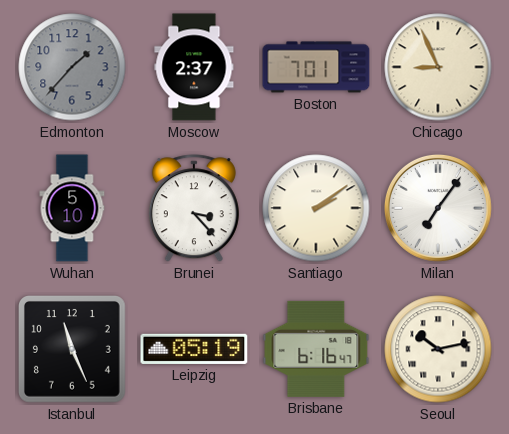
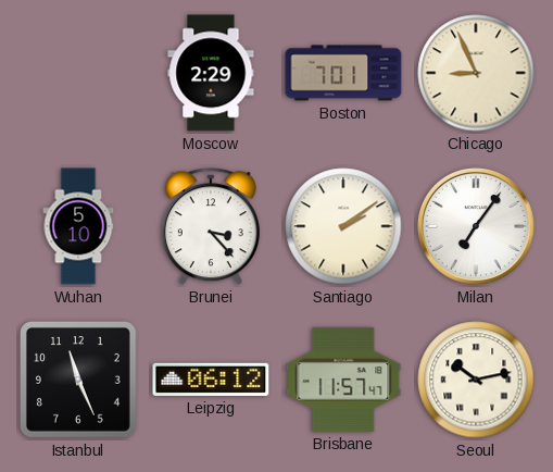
Edmonton: 1:37 -> none
Moscow: 2:37 -> 2:29
Leipzig: 05:19 -> 06:12
Brisbane: 6:16 -> 11:57
